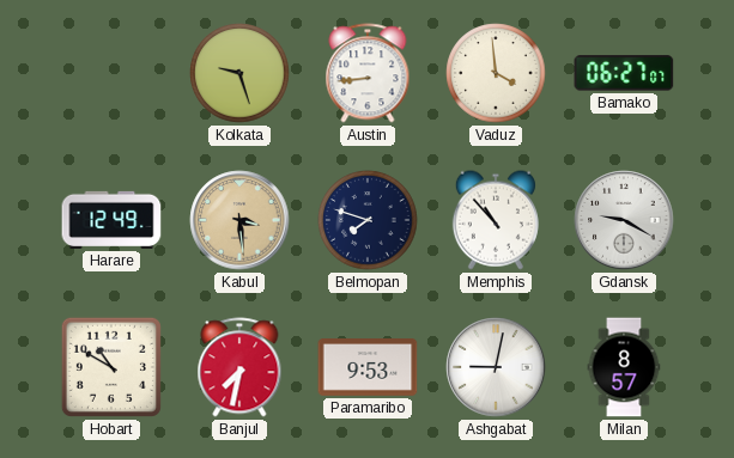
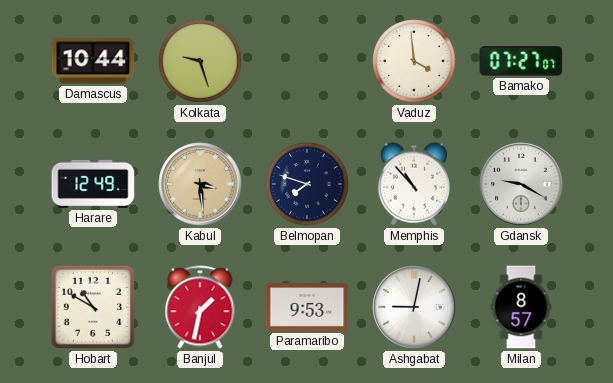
Damascus: none -> 10:44
Austin: 8:44 -> none
Bamako: 06:27 -> 07:27
Banjul: 7:32 -> 1:32
